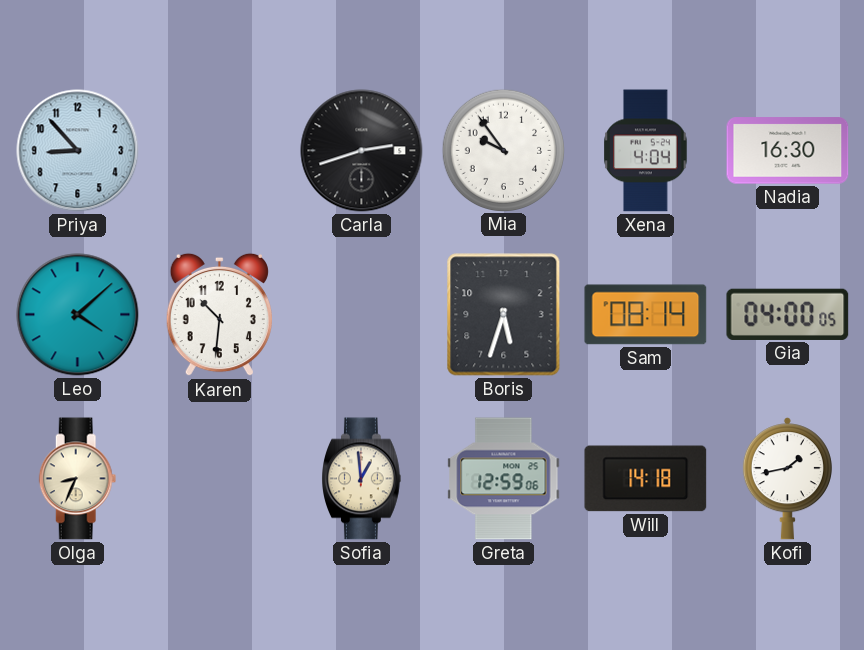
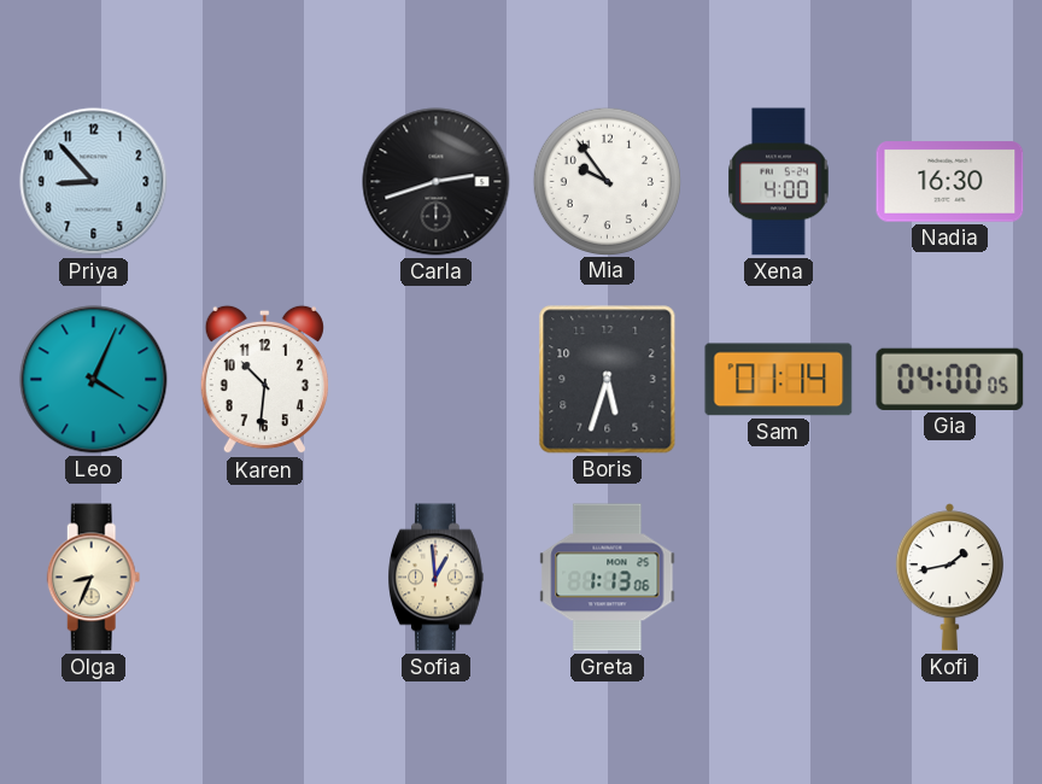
Xena: 4:04 -> 4:00
Leo: 4:08 -> 4:04
Sam: 08:14 -> 01:14
Greta: 12:59 -> 1:13
Will: 14:18 -> none
